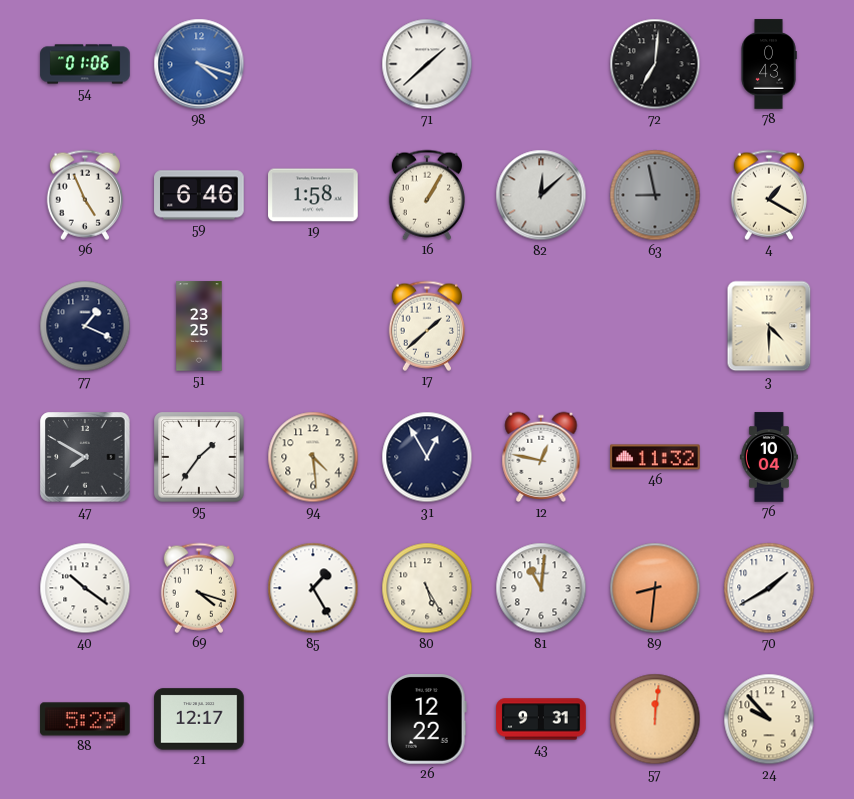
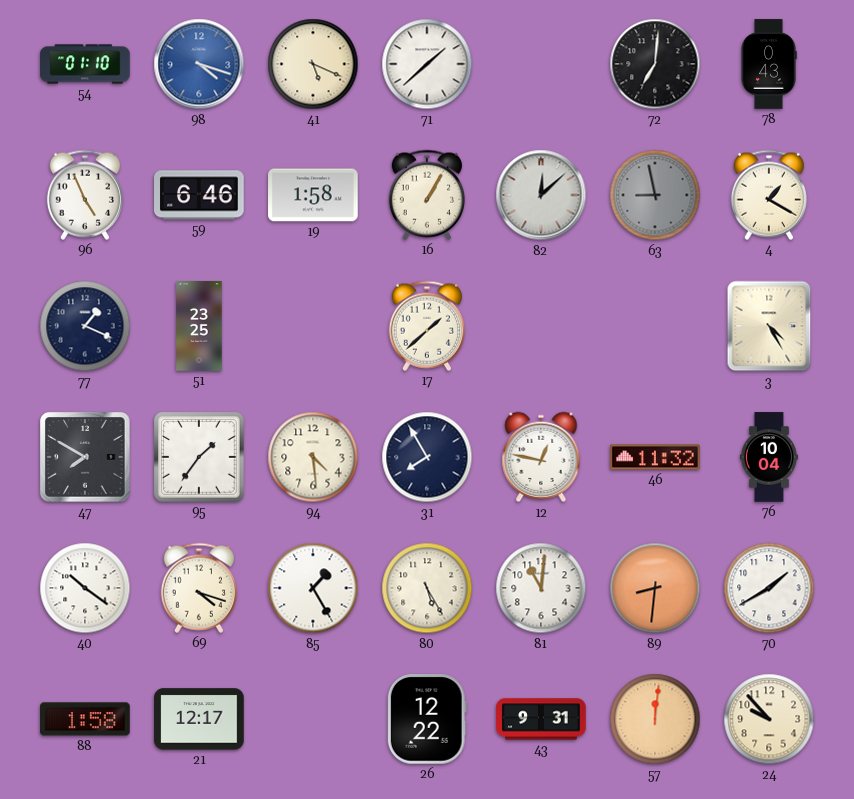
54: 01:06 -> 01:10
41: none -> 5:19
3: 4:30 -> 4:25
31: 12:55 -> 7:55
88: 5:29 -> 1:58
